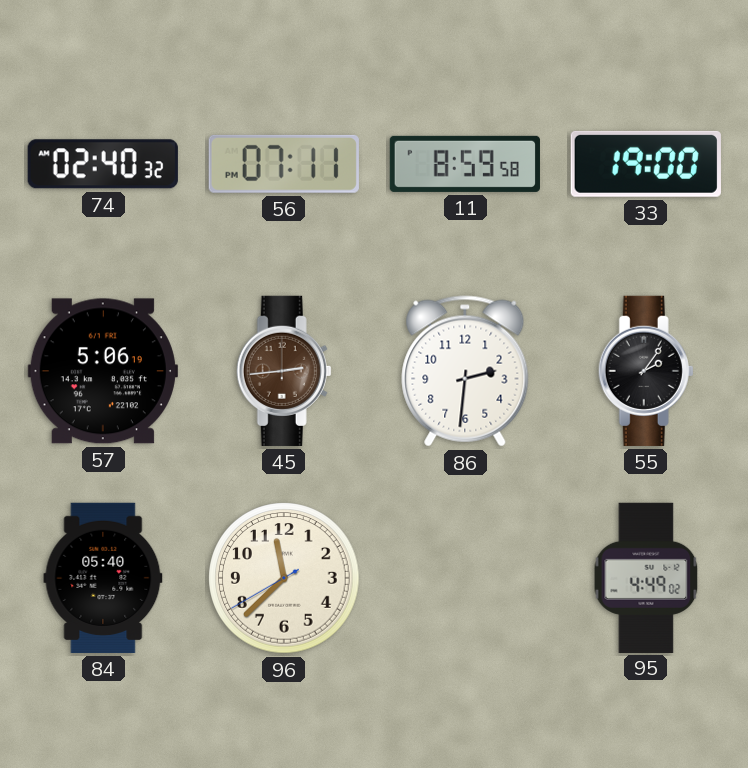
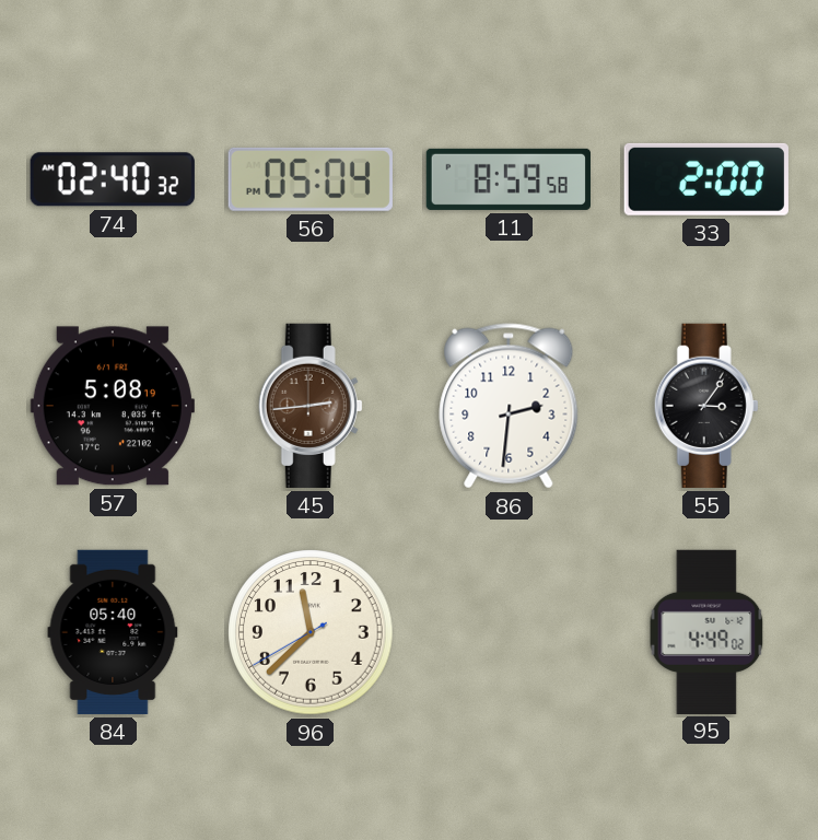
56: 07:11 -> 05:04
33: 19:00 -> 2:00
57: 5:06 -> 5:08
55: 2:06 -> 3:06
